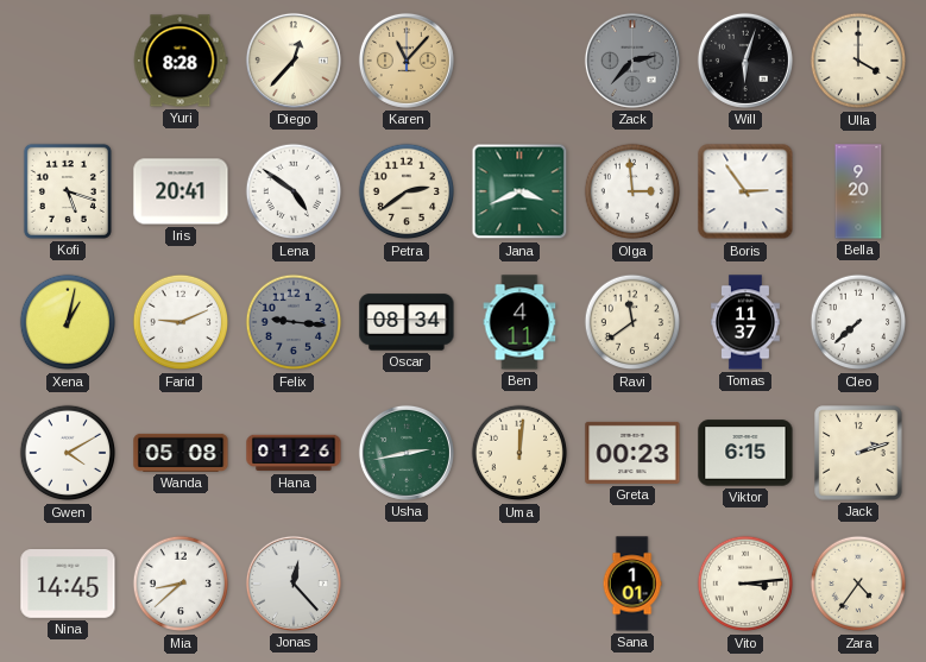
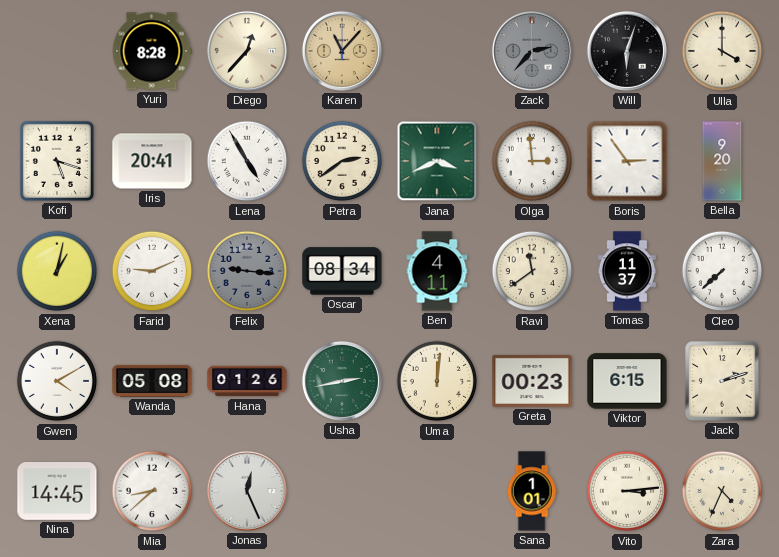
Lena: 4:51 -> 4:55
Jonas: 12:23 -> 12:26
Zara: 4:36 -> 4:34
